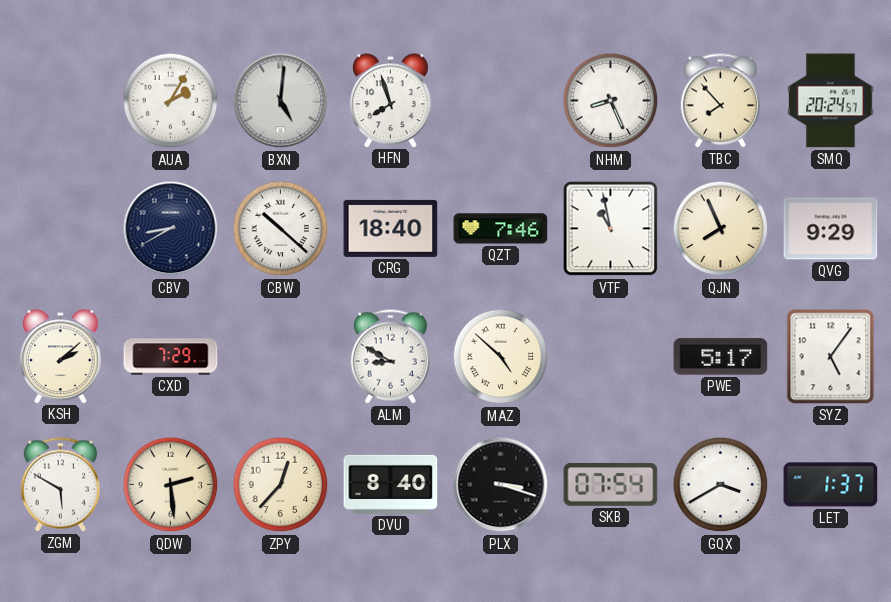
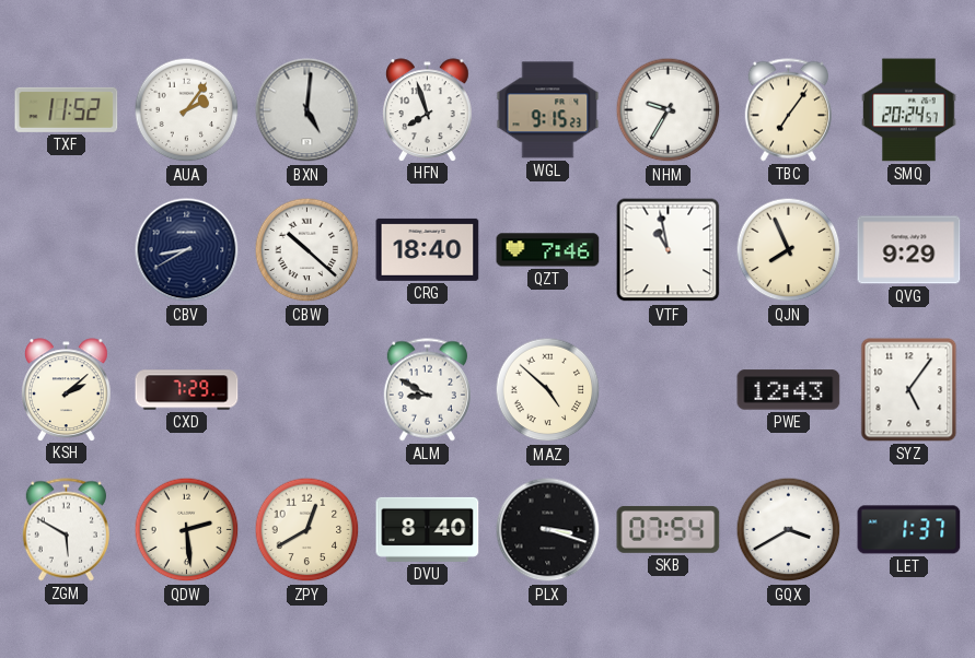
TXF: none -> 11:52
AUA: 2:05 -> 2:06
WGL: none -> 9:15
NHM: 8:26 -> 9:35
TBC: 7:53 -> 7:06
PWE: 5:17 -> 12:43
ZPY: 12:37 -> 12:40
